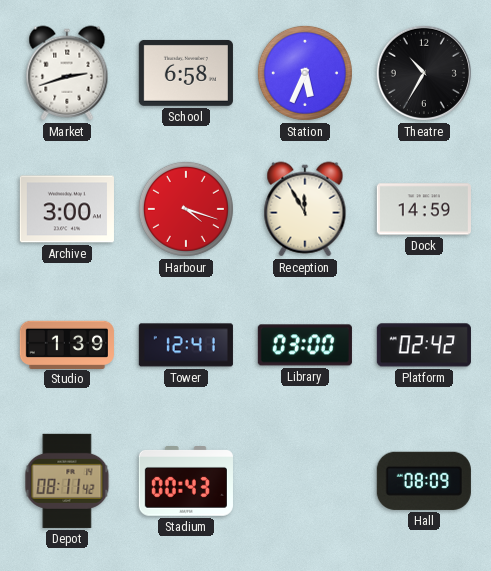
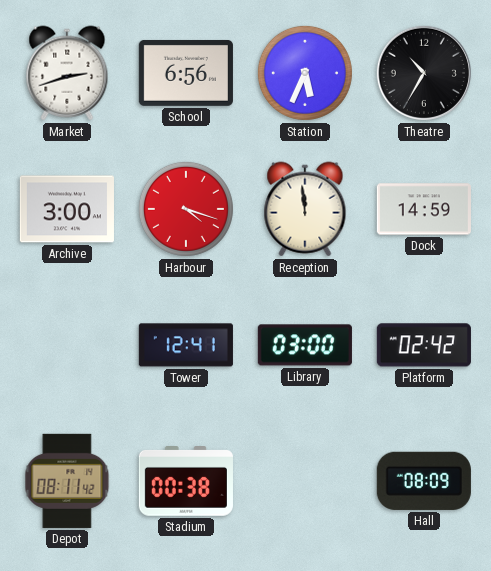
School: 6:58 -> 6:56
Reception: 11:55 -> 11:59
Studio: 1:39 -> none
Stadium: 00:43 -> 00:38
